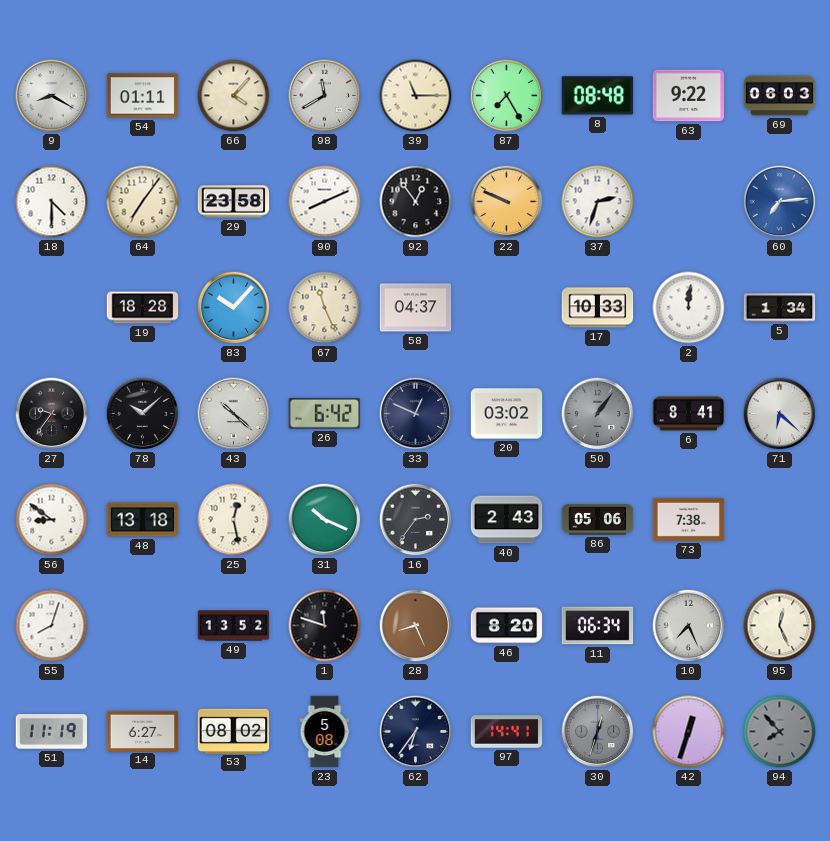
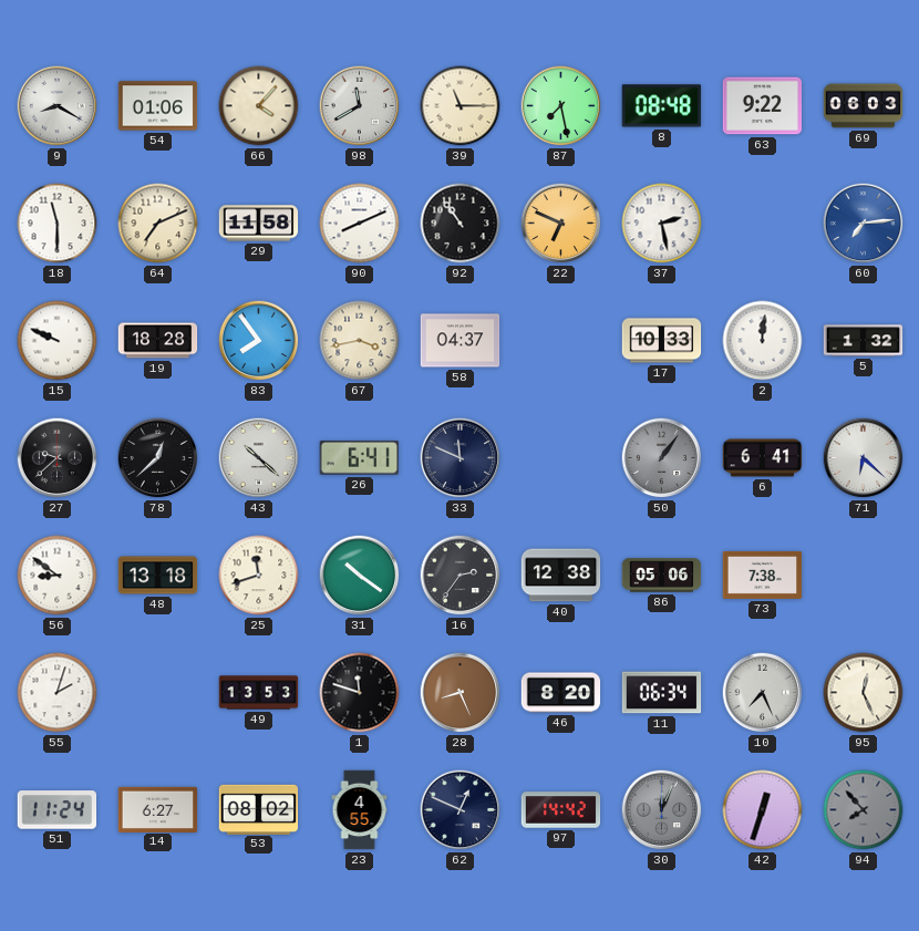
54: 01:11 -> 01:06
87: 7:25 -> 7:28
18: 4:30 -> 11:30
64: 7:06 -> 7:11
29: 23:58 -> 11:58
92: 12:54 -> 10:54
22: 9:49 -> 6:49
37: 2:33 -> 2:28
15: none -> 9:49
83: 10:07 -> 7:54
67: 11:26 -> 3:43
5: 1:34 -> 1:32
27: 9:36 -> 9:38
78: 10:08 -> 12:38
26: 6:42 -> 6:41
33: 12:49 -> 11:49
20: 03:02 -> none
6: 8:41 -> 6:41
25: 12:28 -> 11:42
31: 10:19 -> 10:21
40: 2:43 -> 12:38
55: 8:03 -> 2:03
49: 13:52 -> 13:53
51: 11:19 -> 11:24
23: 5:08 -> 4:55
62: 6:36 -> 12:49
97: 14:41 -> 14:42
30: 12:33 -> 12:04
